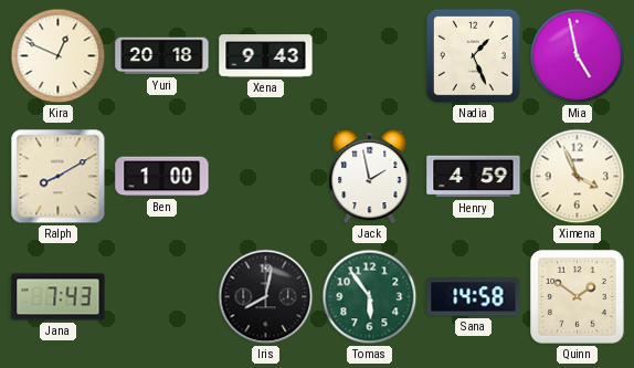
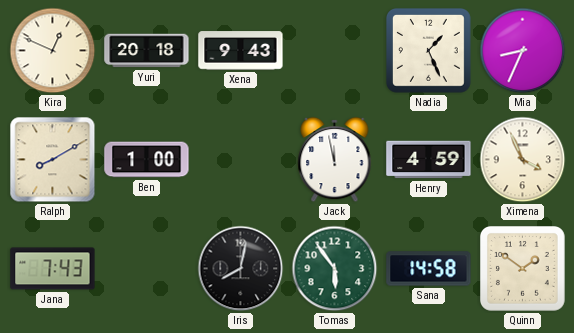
Mia: 4:58 -> 8:34
Jack: 1:58 -> 11:58
